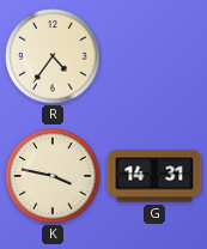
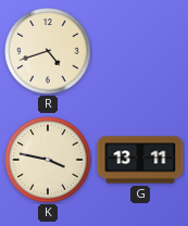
R: 4:36 -> 4:42
G: 14:31 -> 13:11
